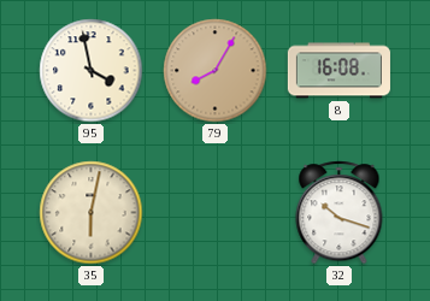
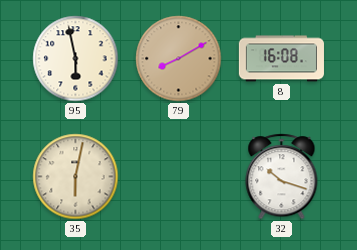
95: 3:58 -> 5:58
79: 8:05 -> 8:10
